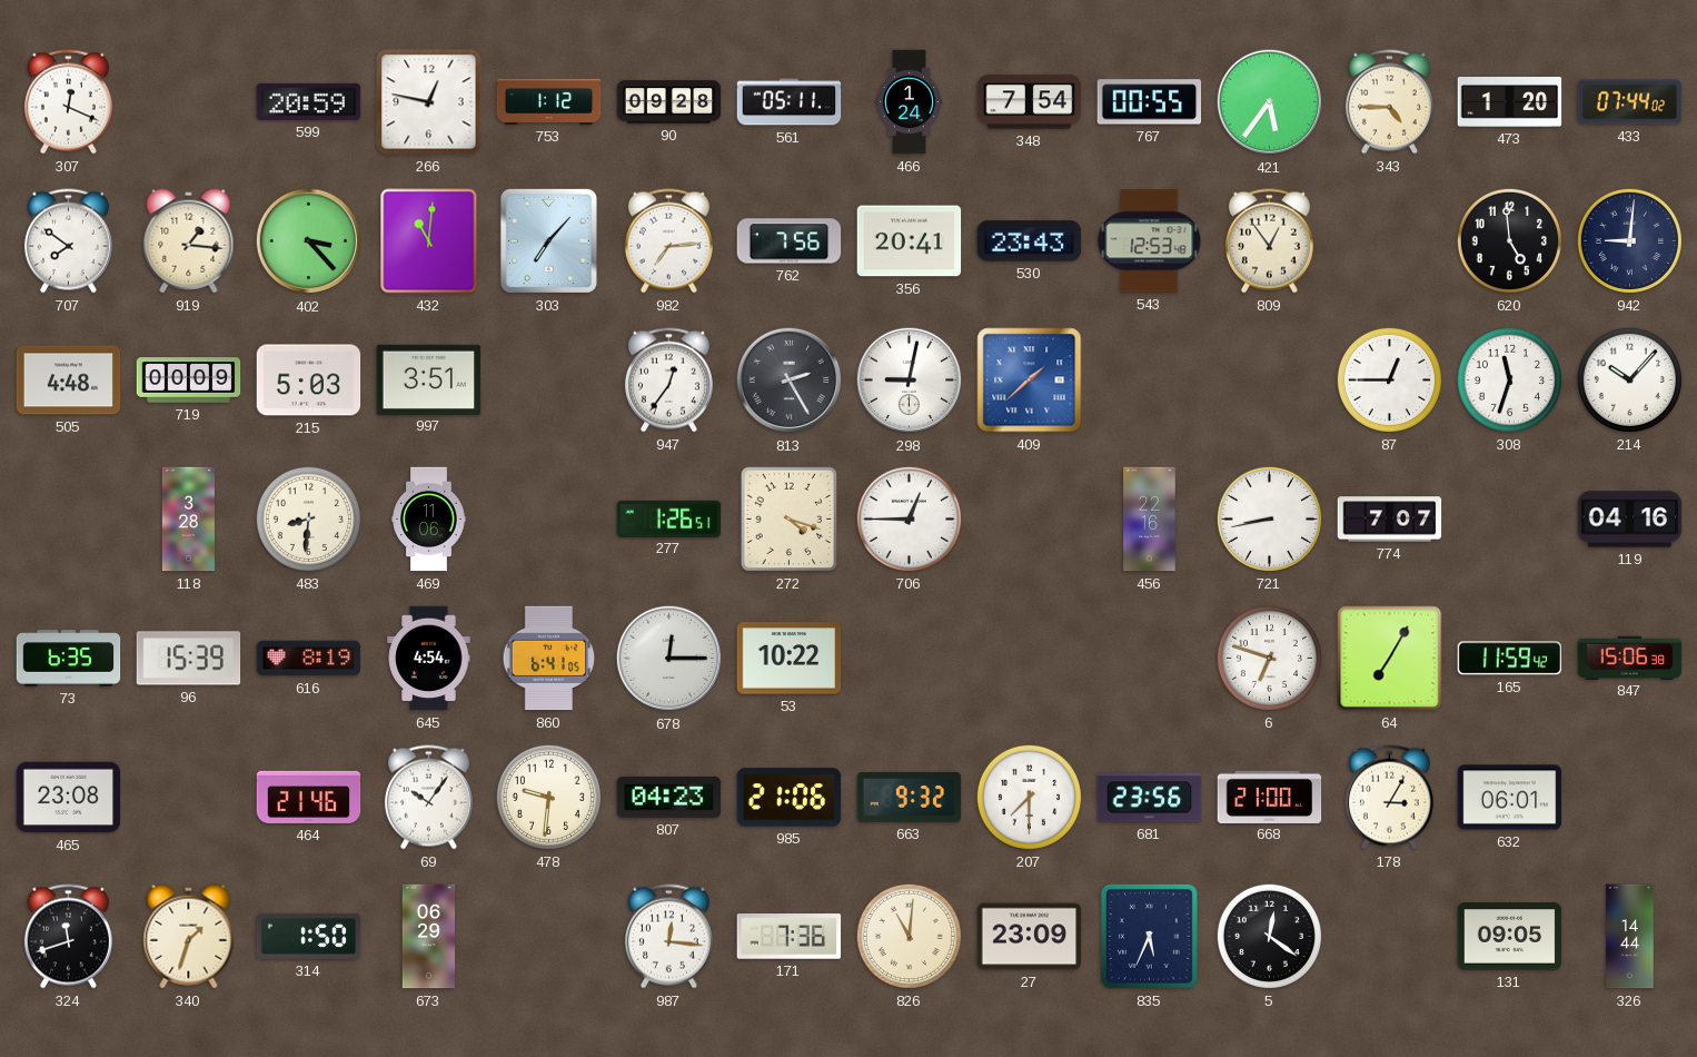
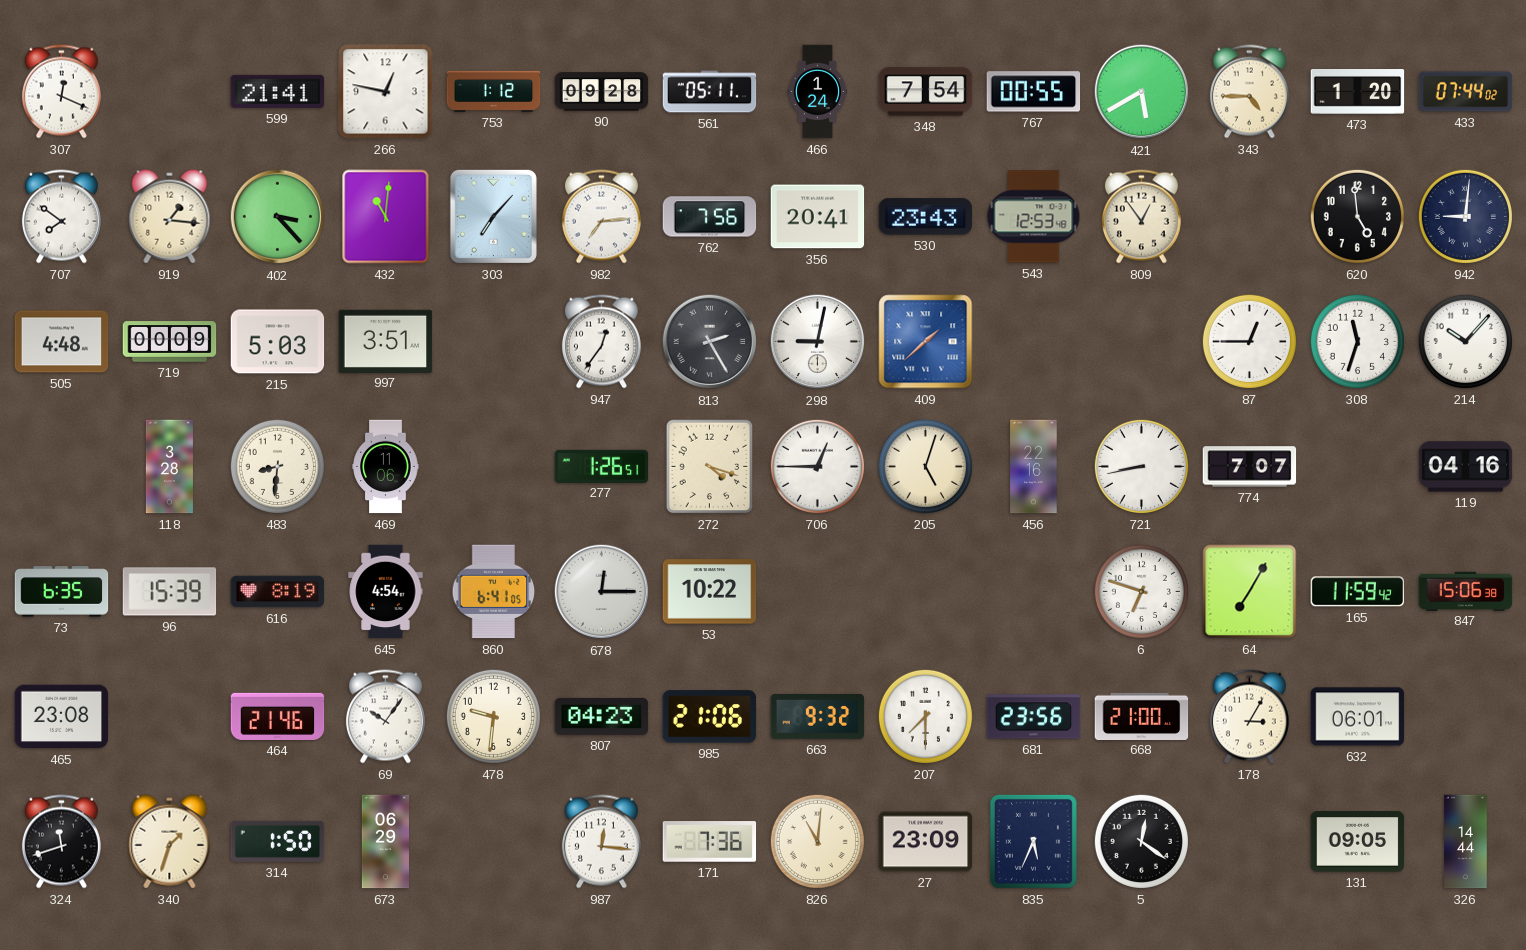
599: 20:59 -> 21:41
421: 5:36 -> 5:40
205: none -> 5:03
